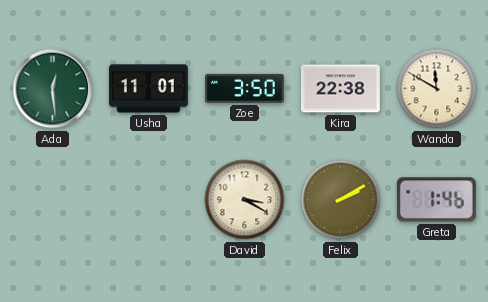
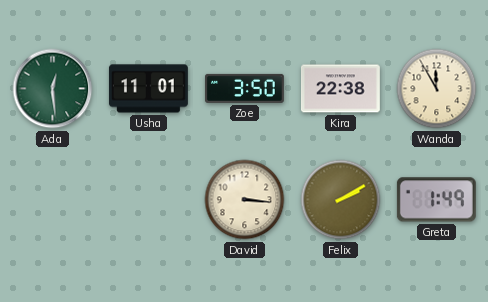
Wanda: 11:50 -> 11:55
David: 3:20 -> 3:16
Greta: 1:46 -> 1:49
